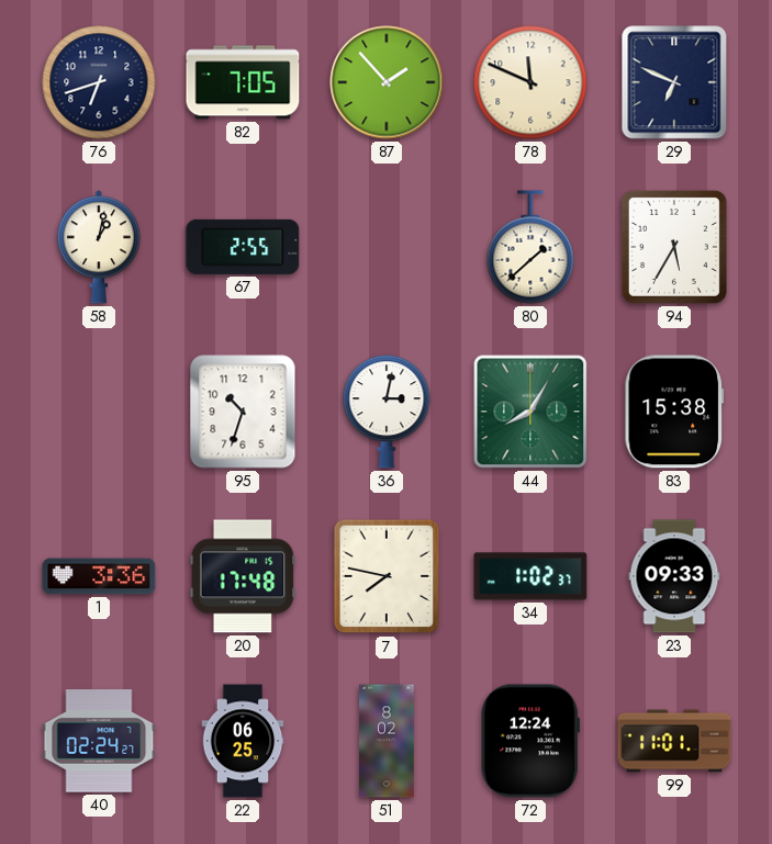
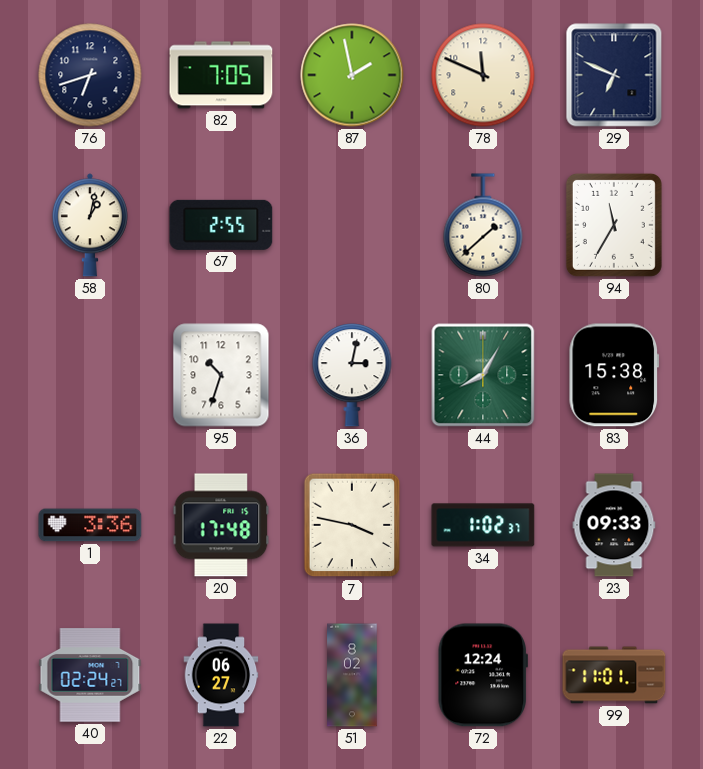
87: 1:53 -> 1:58
94: 5:35 -> 11:35
7: 7:47 -> 3:47
22: 06:25 -> 06:27
